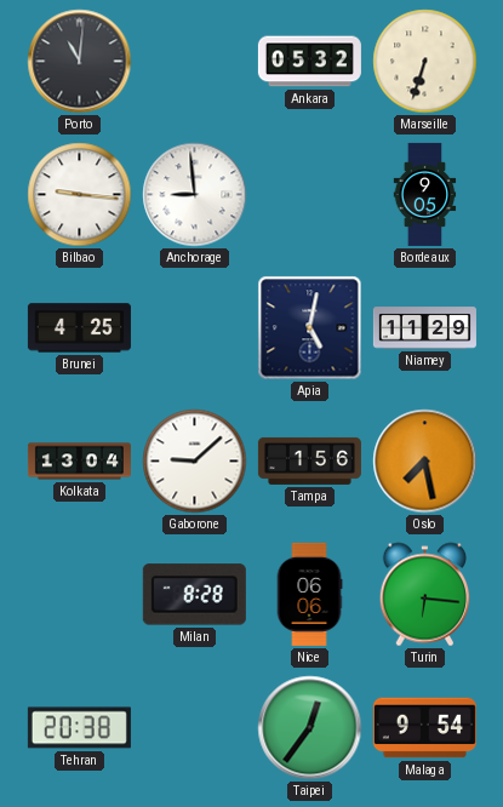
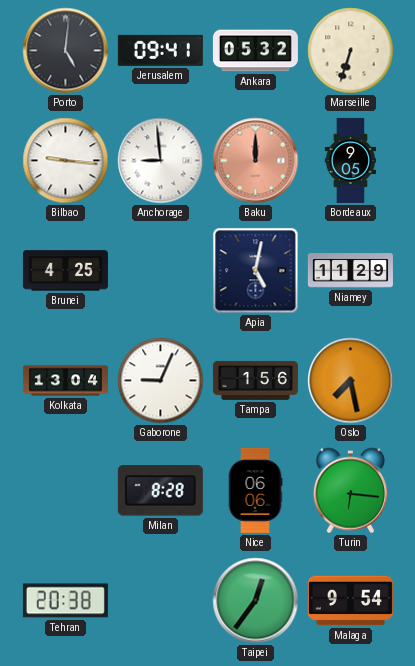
Porto: 11:01 -> 5:01
Jerusalem: none -> 09:41
Baku: none -> 12:00
Gaborone: 9:08 -> 9:04
